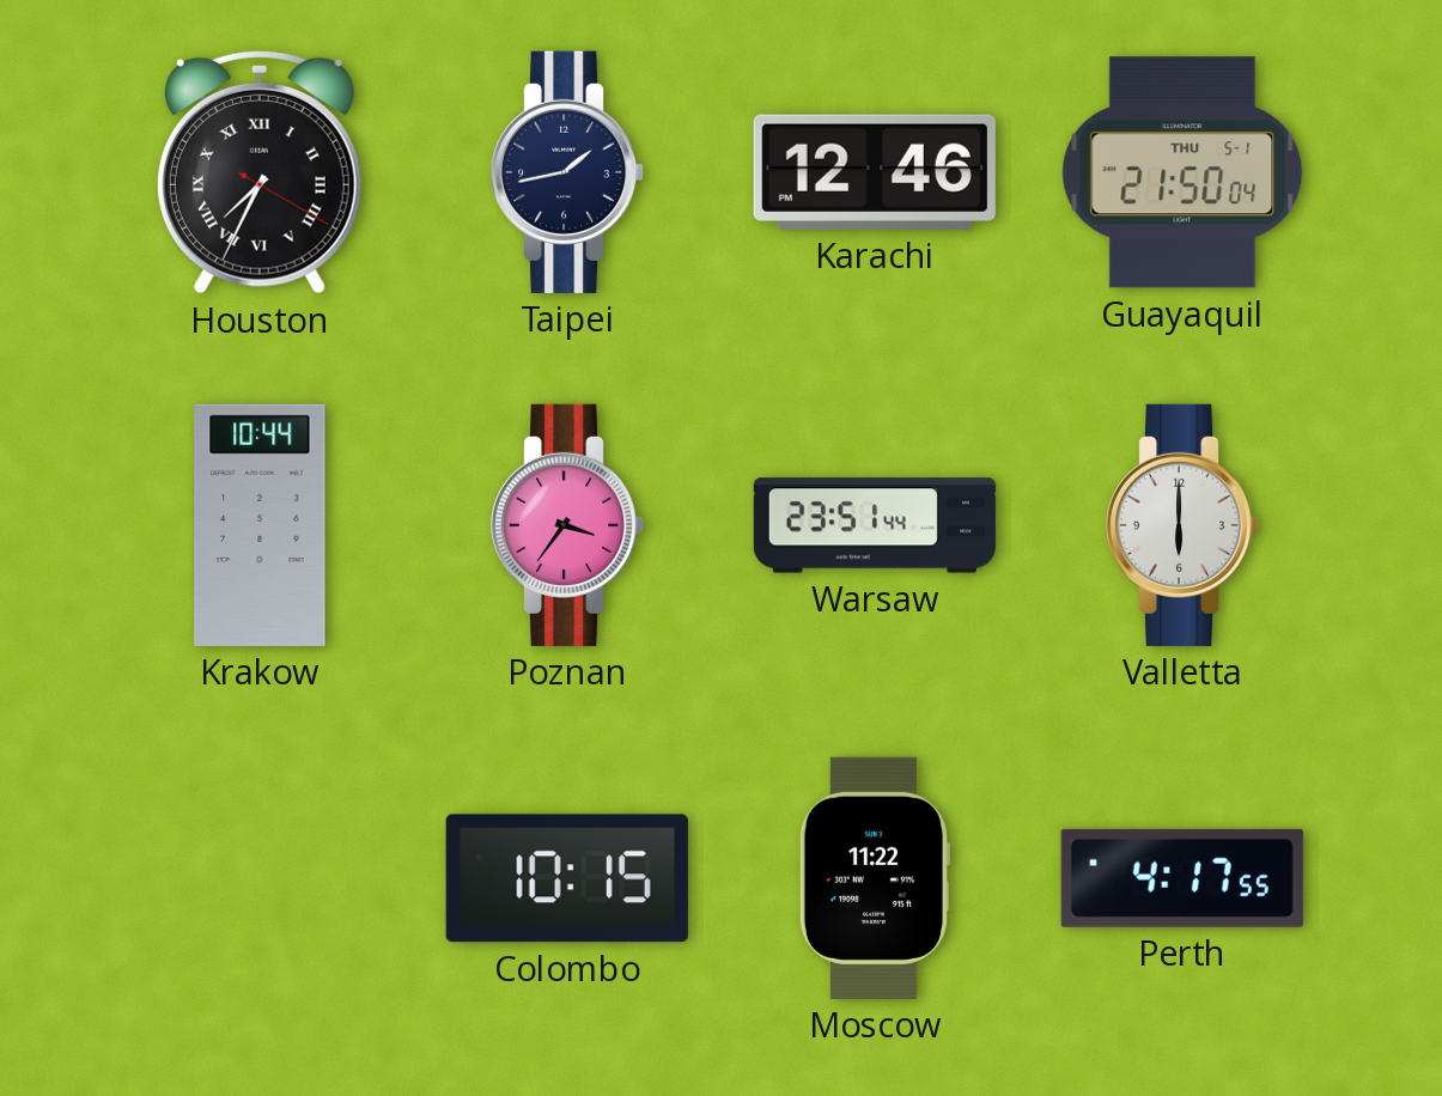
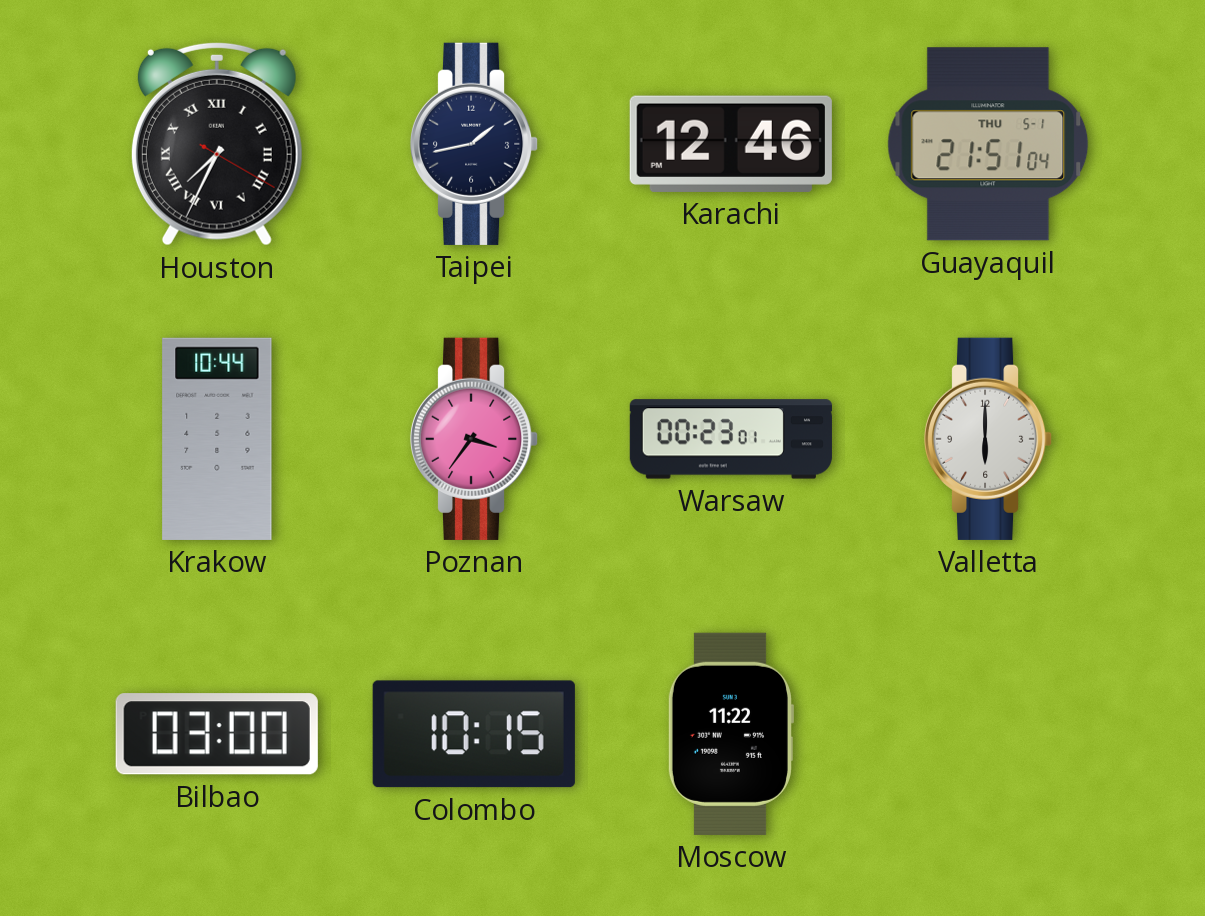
Guayaquil: 21:50 -> 21:51
Warsaw: 23:51 -> 00:23
Bilbao: none -> 03:00
Perth: 4:17 -> none
